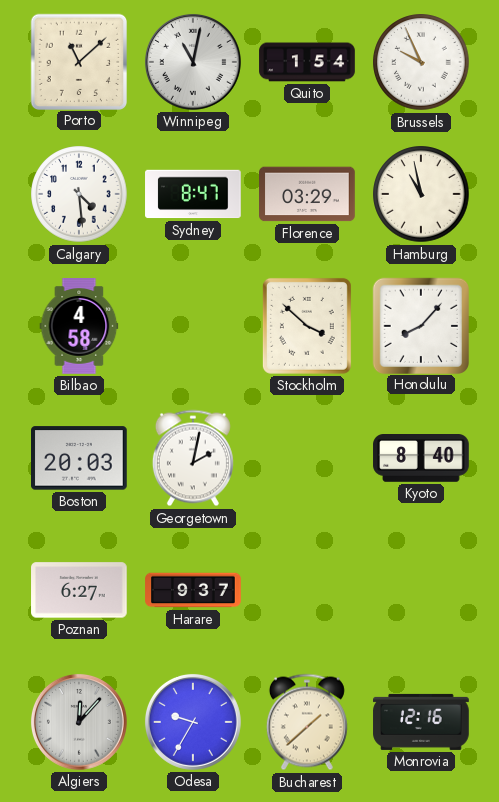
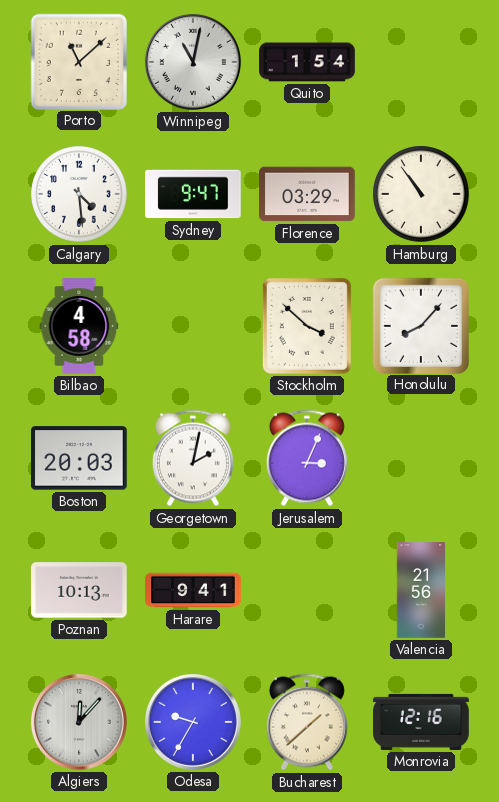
Brussels: 9:56 -> none
Sydney: 8:47 -> 9:47
Hamburg: 10:58 -> 10:54
Jerusalem: none -> 3:04
Kyoto: 8:40 -> none
Poznan: 6:27 -> 10:13
Harare: 9:37 -> 9:41
Valencia: none -> 21:56
